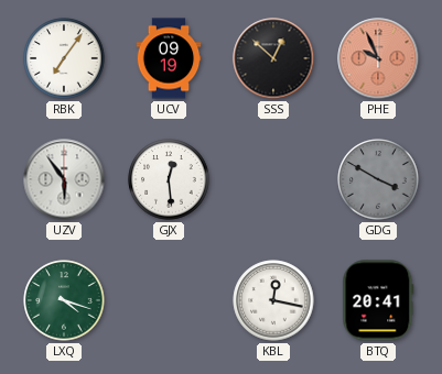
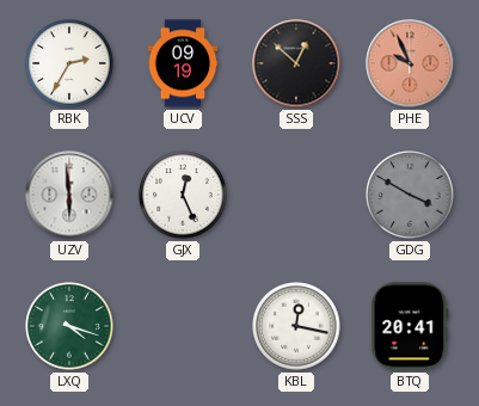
RBK: 7:06 -> 2:35
UZV: 5:54 -> 5:59
GJX: 12:29 -> 12:26
